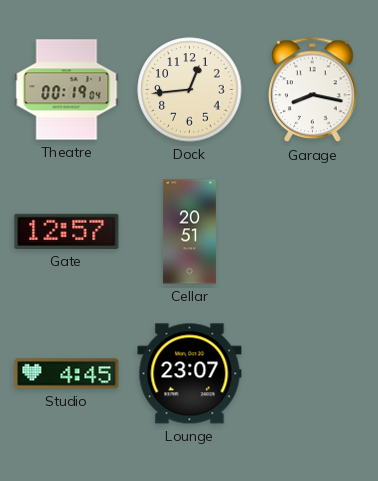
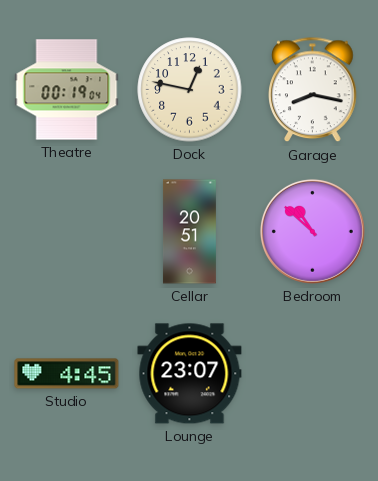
Dock: 12:44 -> 12:47
Gate: 12:57 -> none
Bedroom: none -> 10:52
